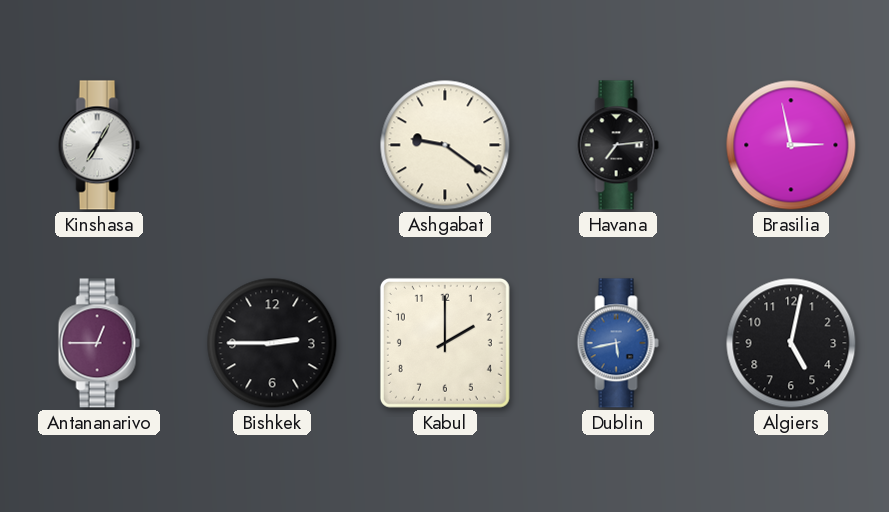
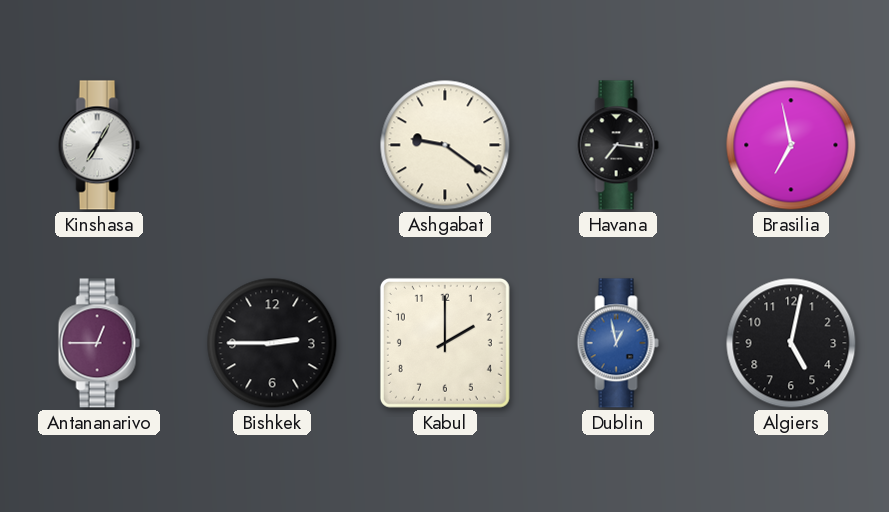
Havana: 7:14 -> 7:16
Brasilia: 2:58 -> 6:58
Dublin: 5:43 -> 12:58
